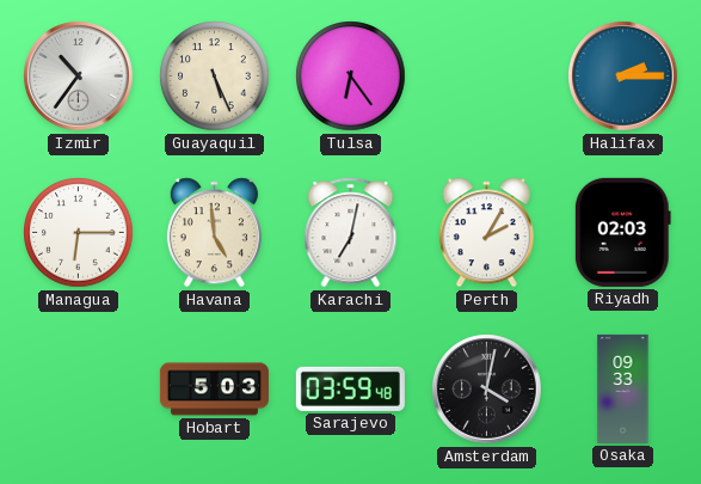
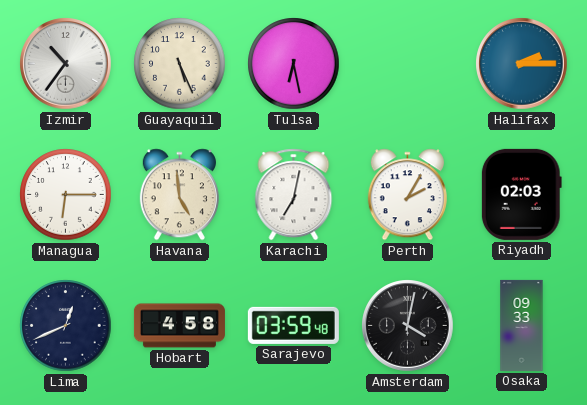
Tulsa: 6:24 -> 6:28
Lima: none -> 12:41
Hobart: 5:03 -> 4:58
